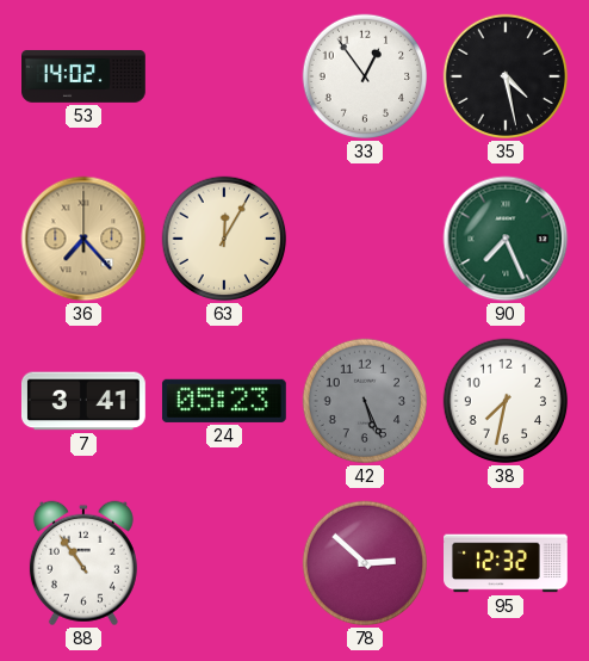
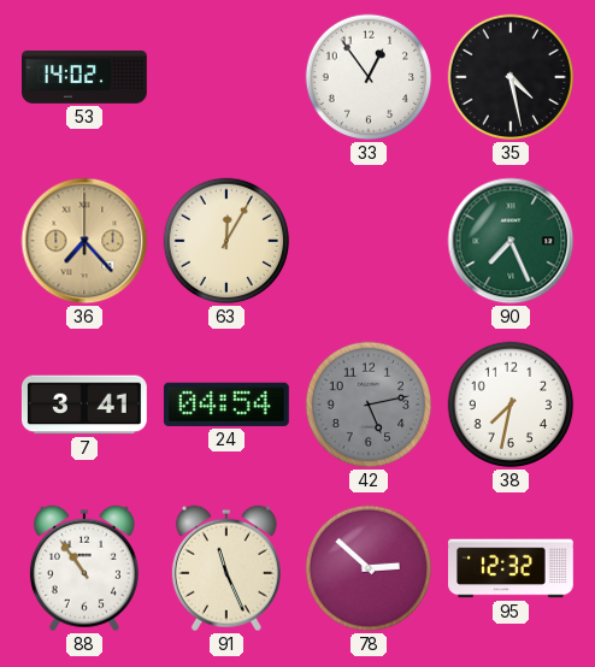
24: 05:23 -> 04:54
42: 5:26 -> 5:13
91: none -> 11:26
